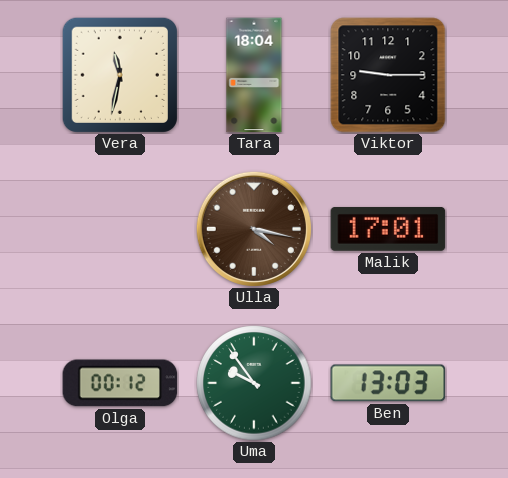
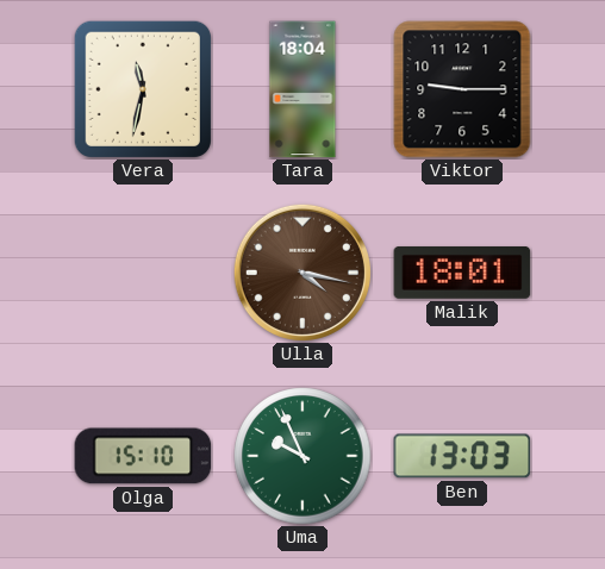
Malik: 17:01 -> 18:01
Olga: 00:12 -> 15:10
Uma: 9:54 -> 9:56
